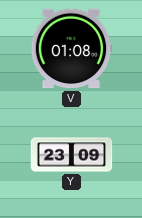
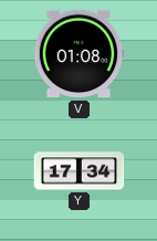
Y: 23:09 -> 17:34
